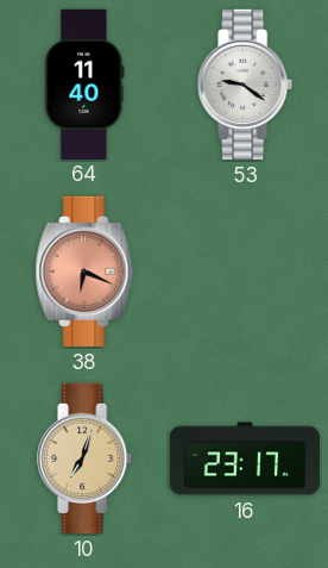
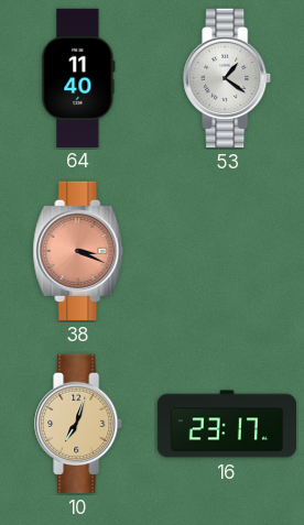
53: 9:21 -> 1:21
38: 6:19 -> 3:19
